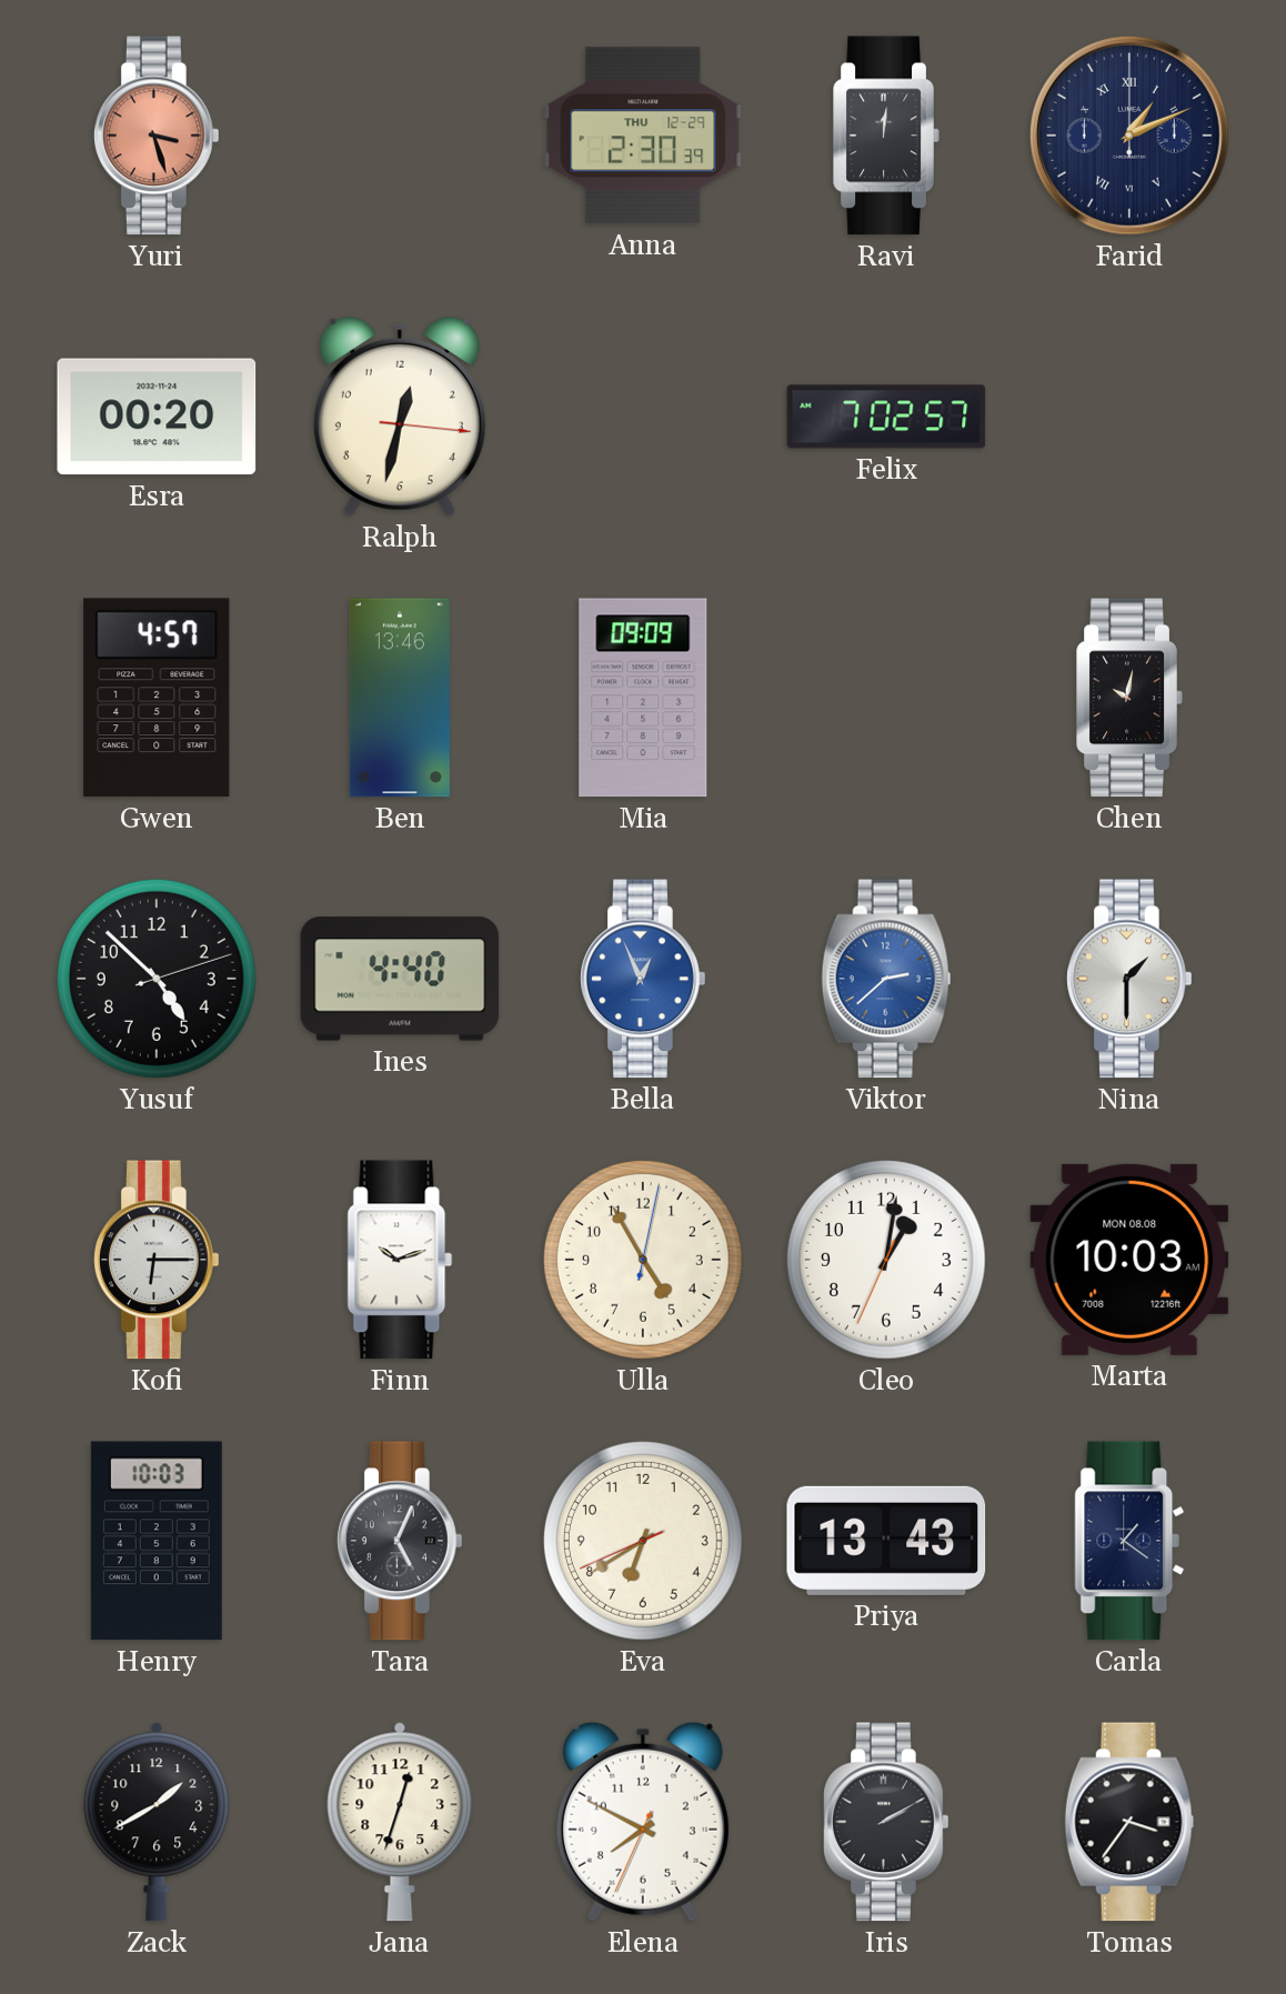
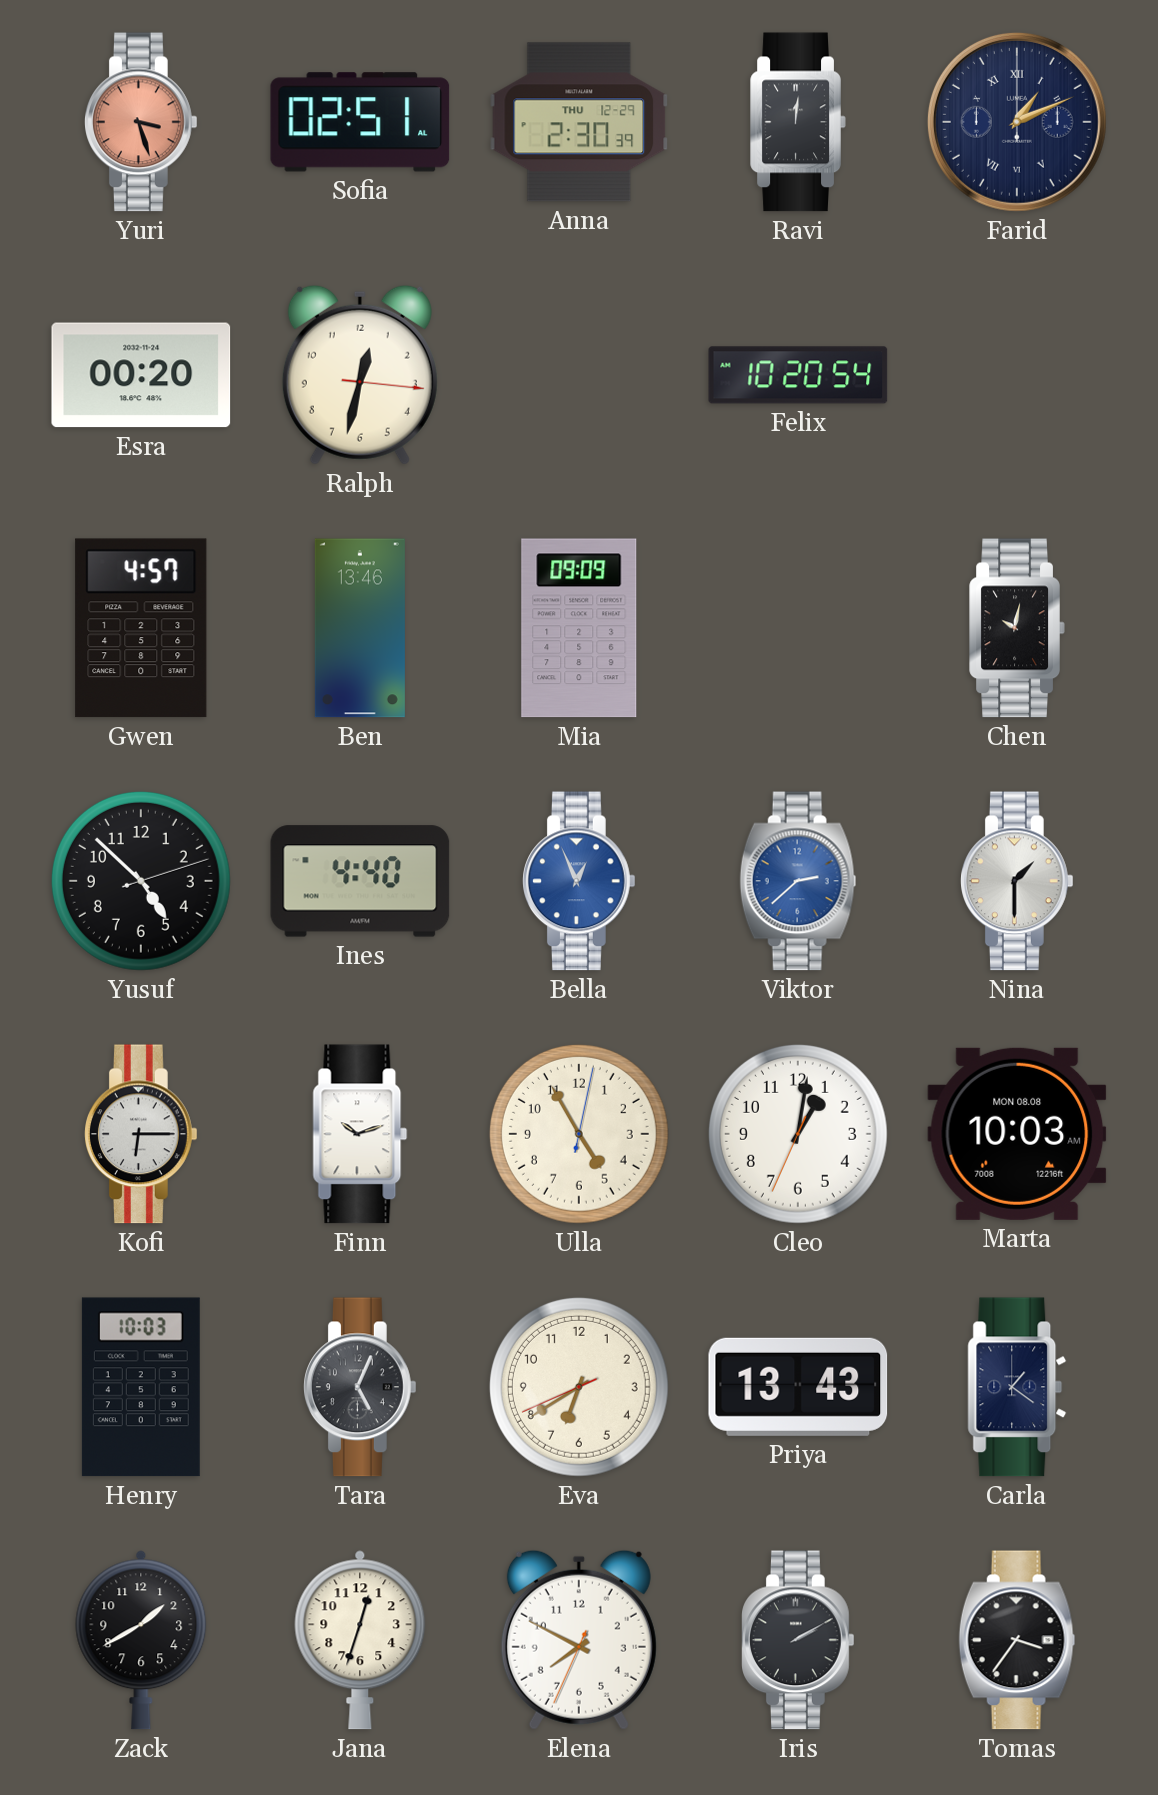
Sofia: none -> 02:51
Felix: 7:02 -> 10:20
